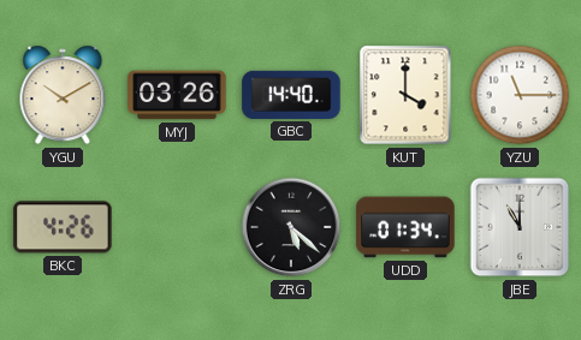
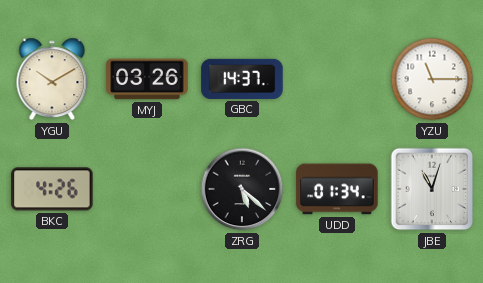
GBC: 14:40 -> 14:37
KUT: 4:00 -> none
JBE: 11:00 -> 11:03
